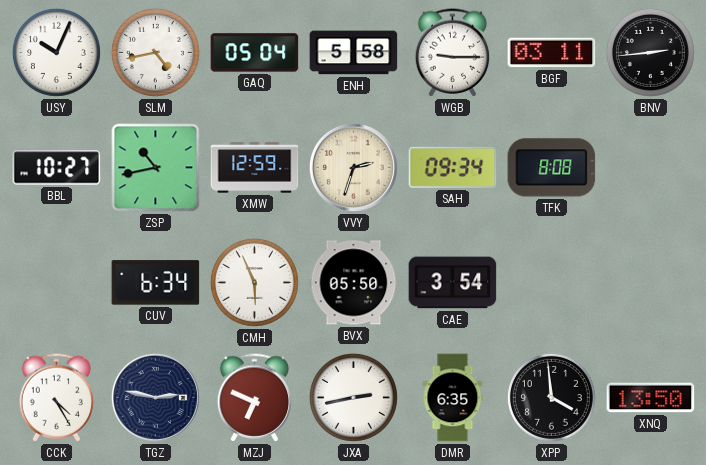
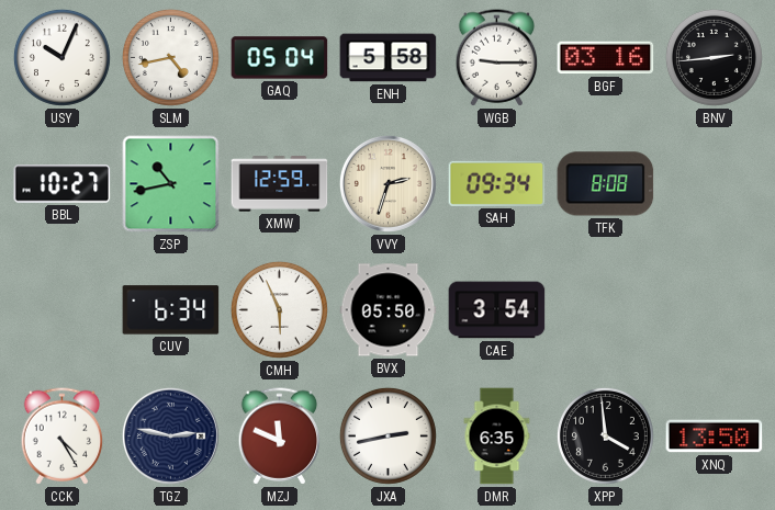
BGF: 03:11 -> 03:16
MZJ: 6:49 -> 11:49
